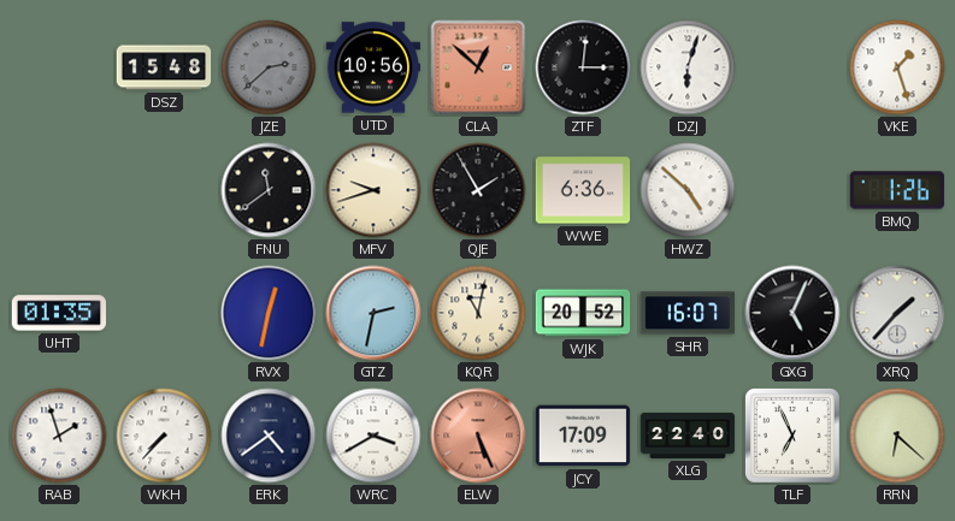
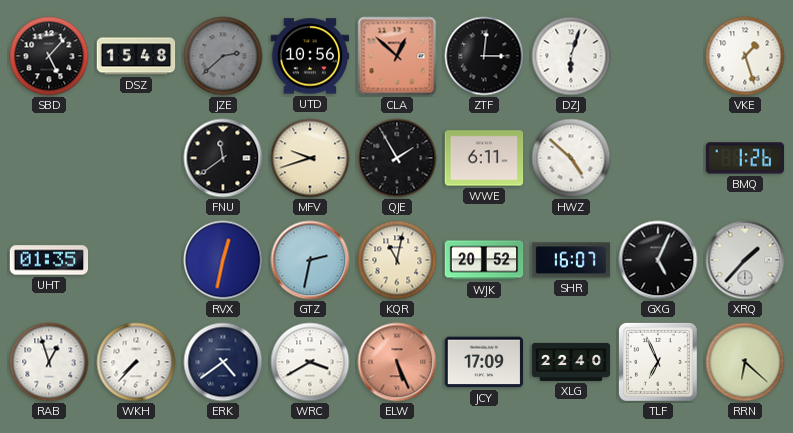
SBD: none -> 5:07
WWE: 6:36 -> 6:11
RAB: 1:57 -> 12:57
